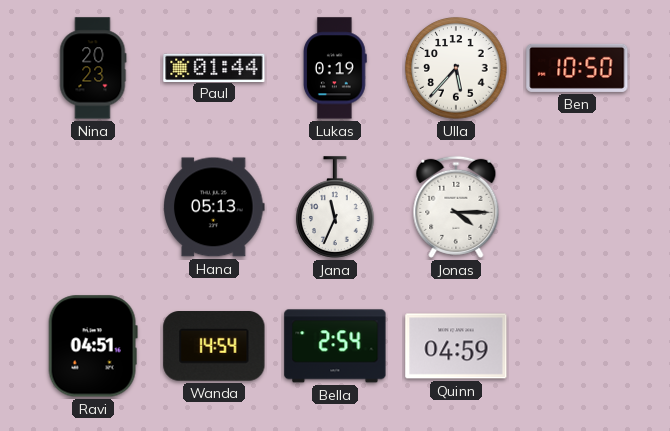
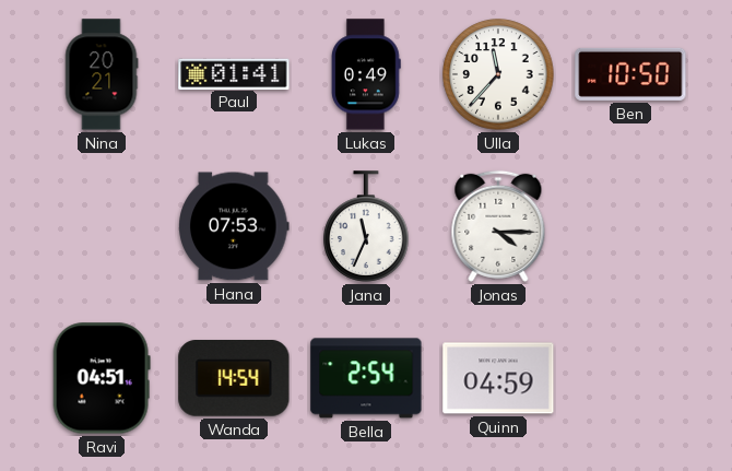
Nina: 20:23 -> 20:21
Paul: 01:44 -> 01:41
Lukas: 0:19 -> 0:49
Ulla: 5:37 -> 11:37
Hana: 05:13 -> 07:53
